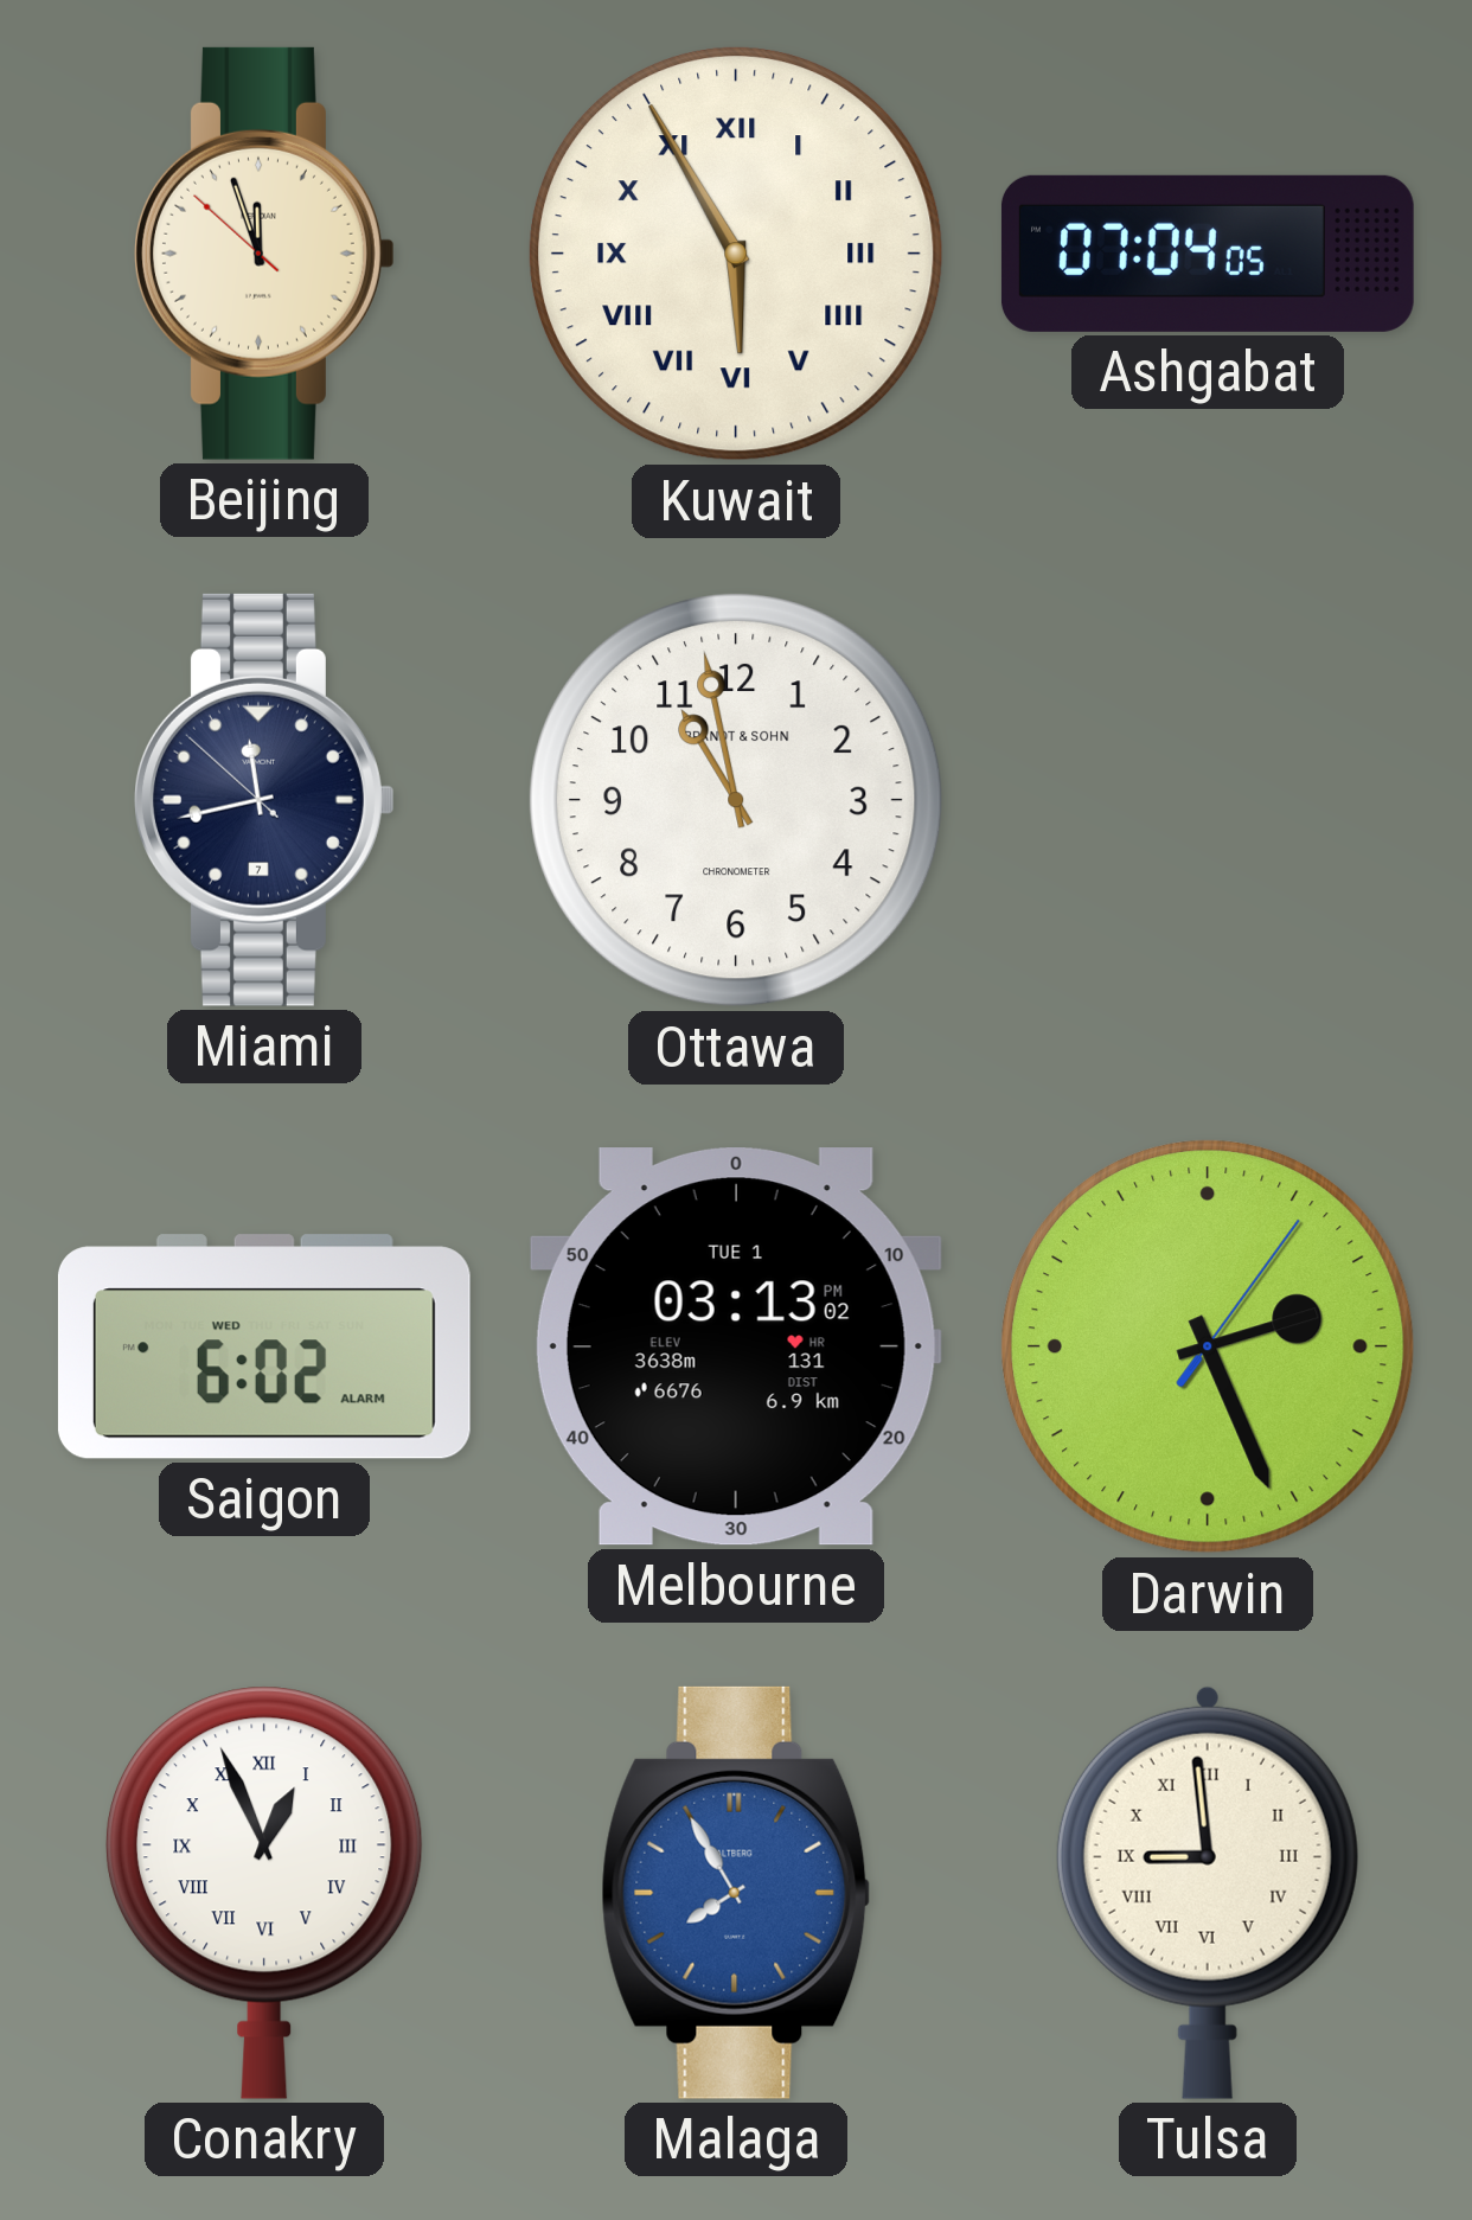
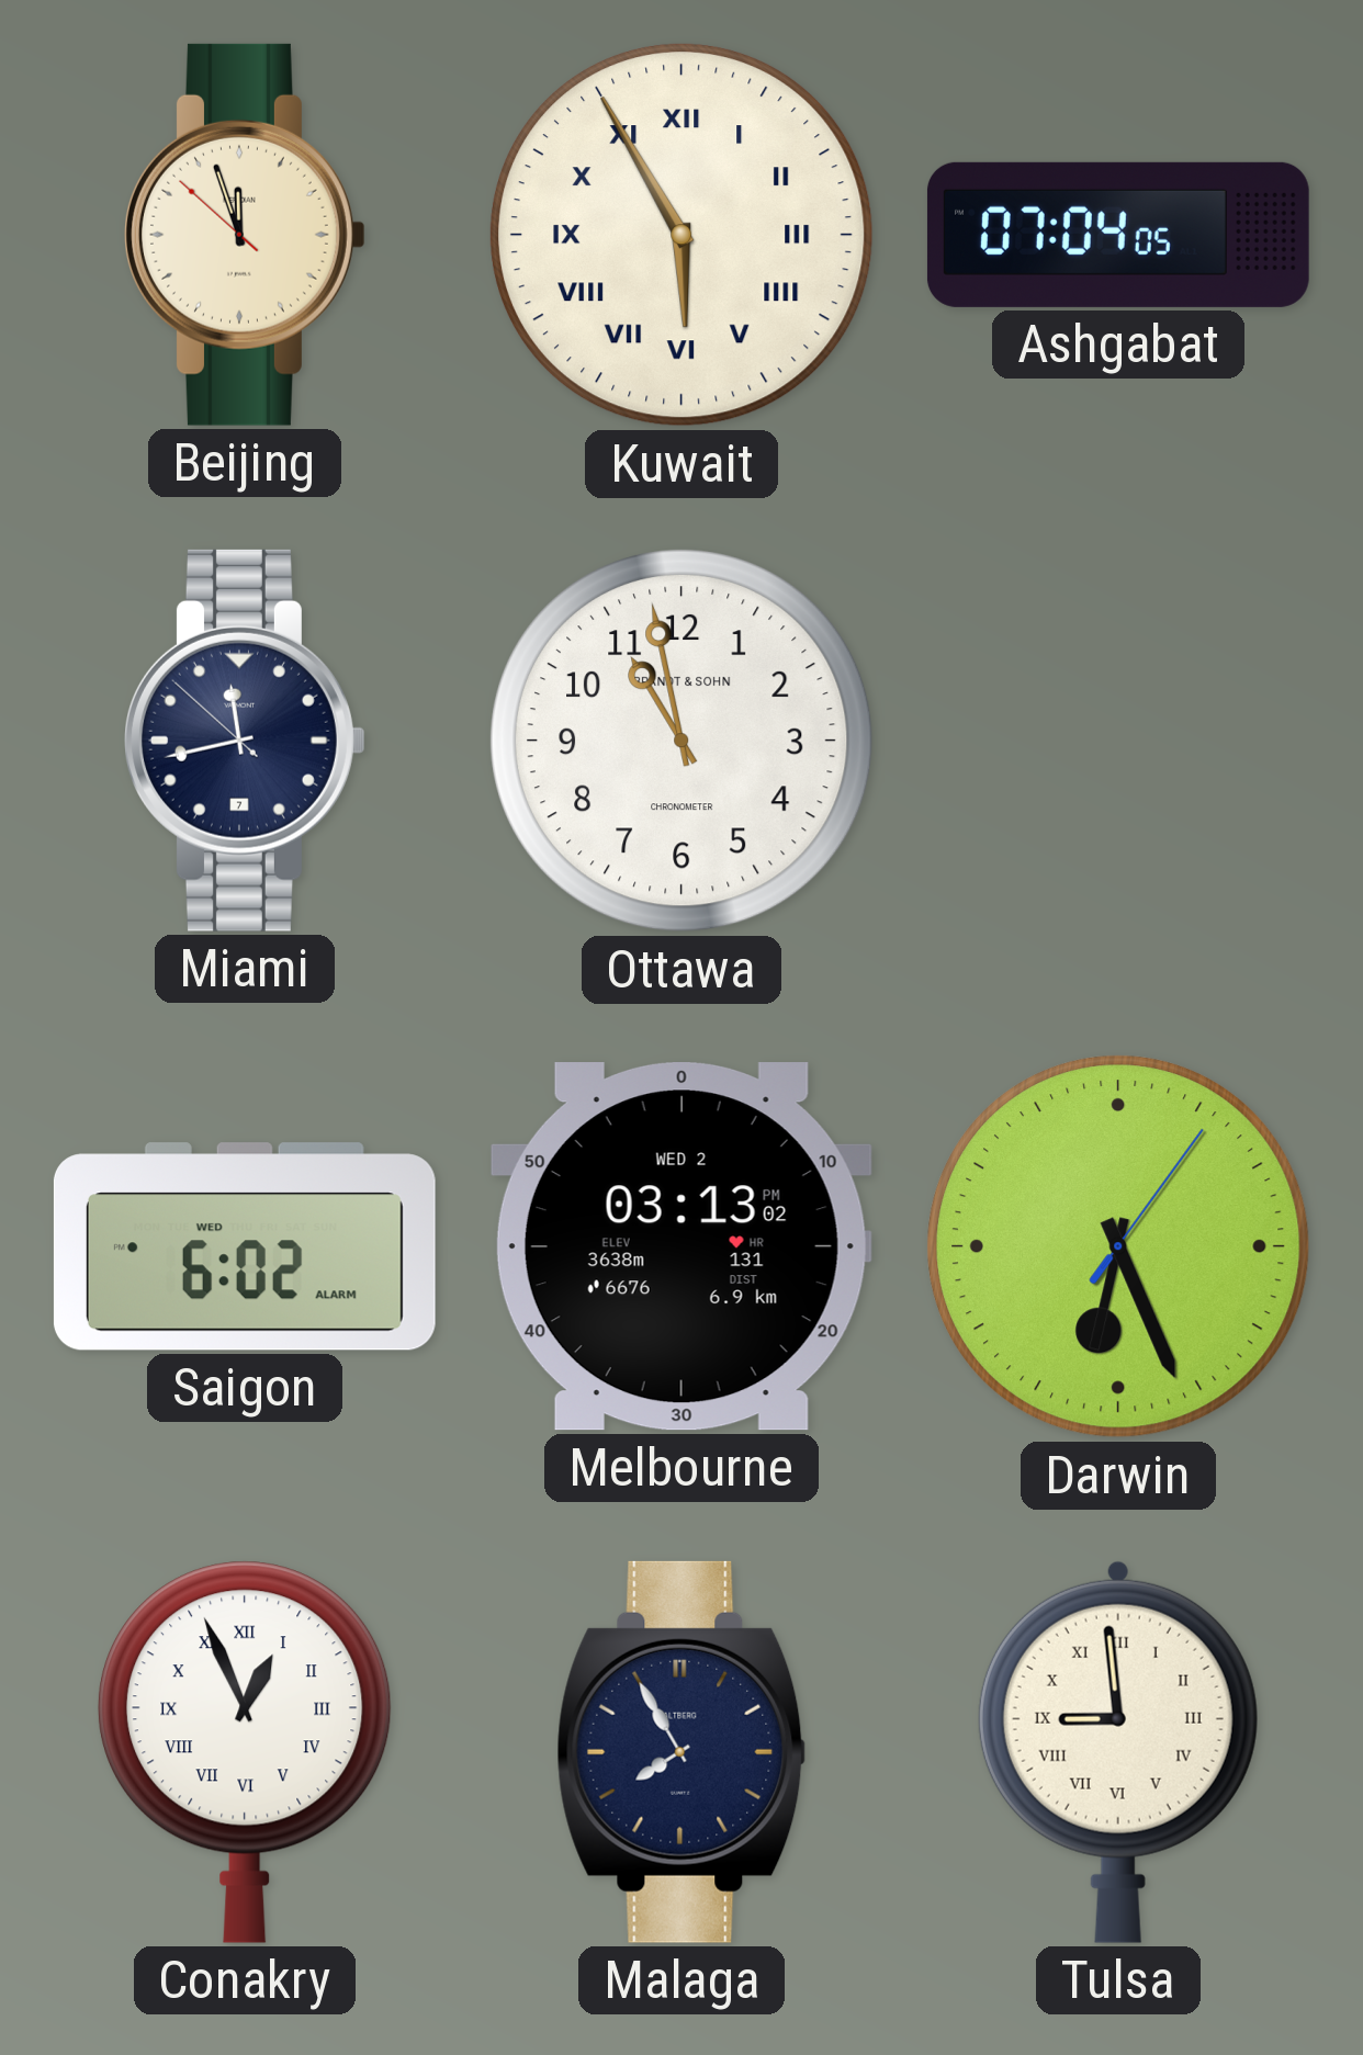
Melbourne date: TUE 1 -> WED 2
Darwin: 2:26 -> 6:26
Malaga dial: blue -> navy
